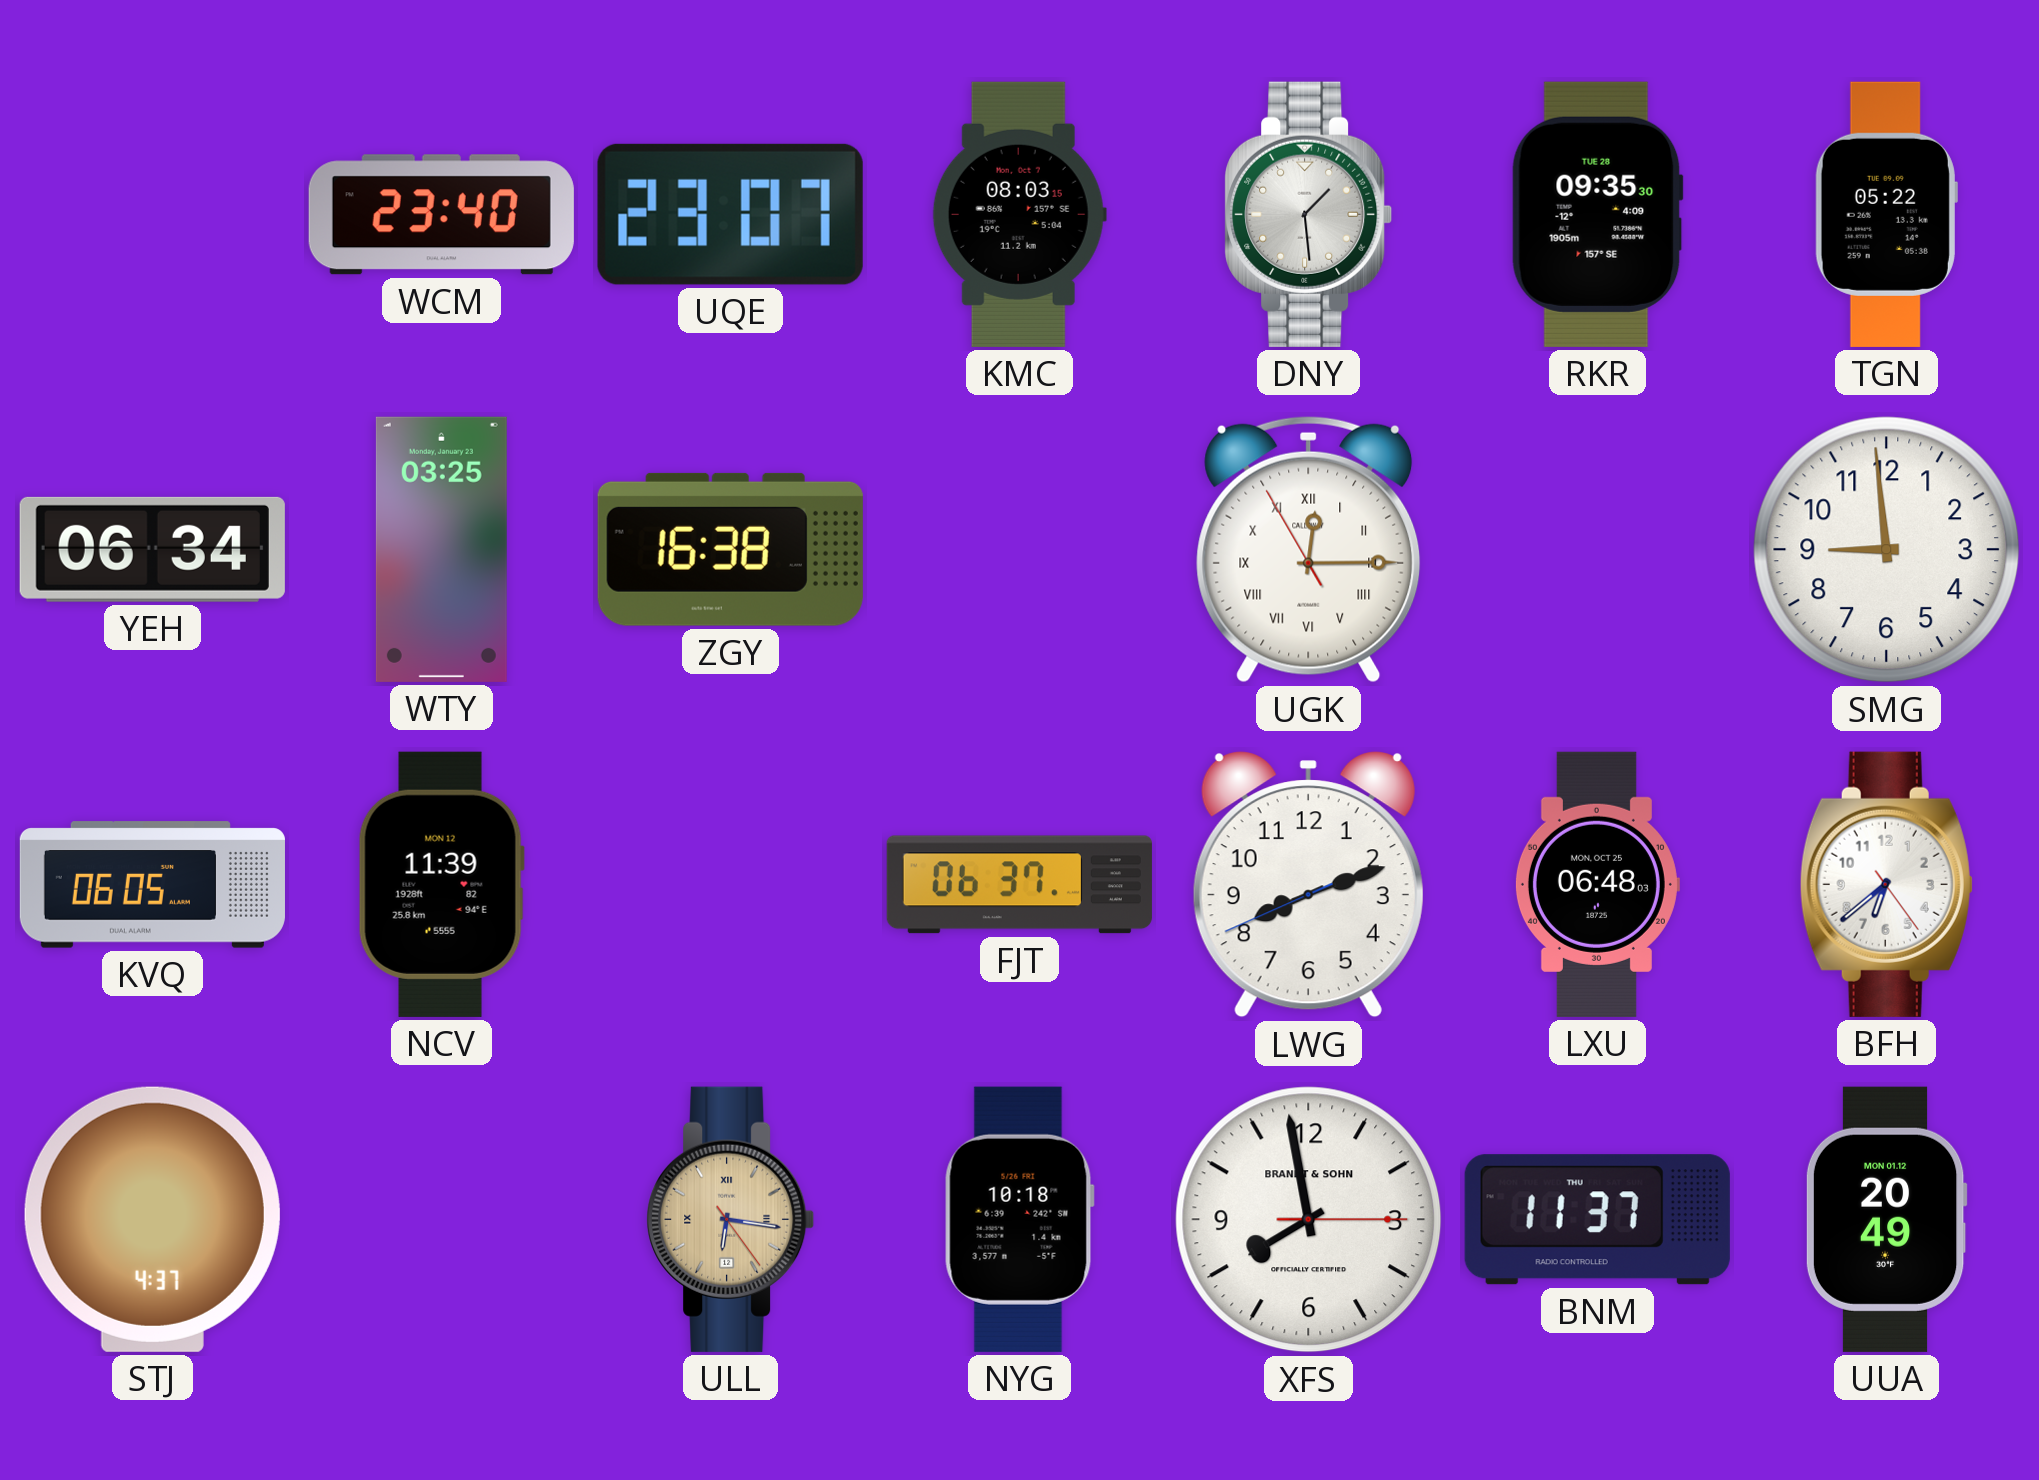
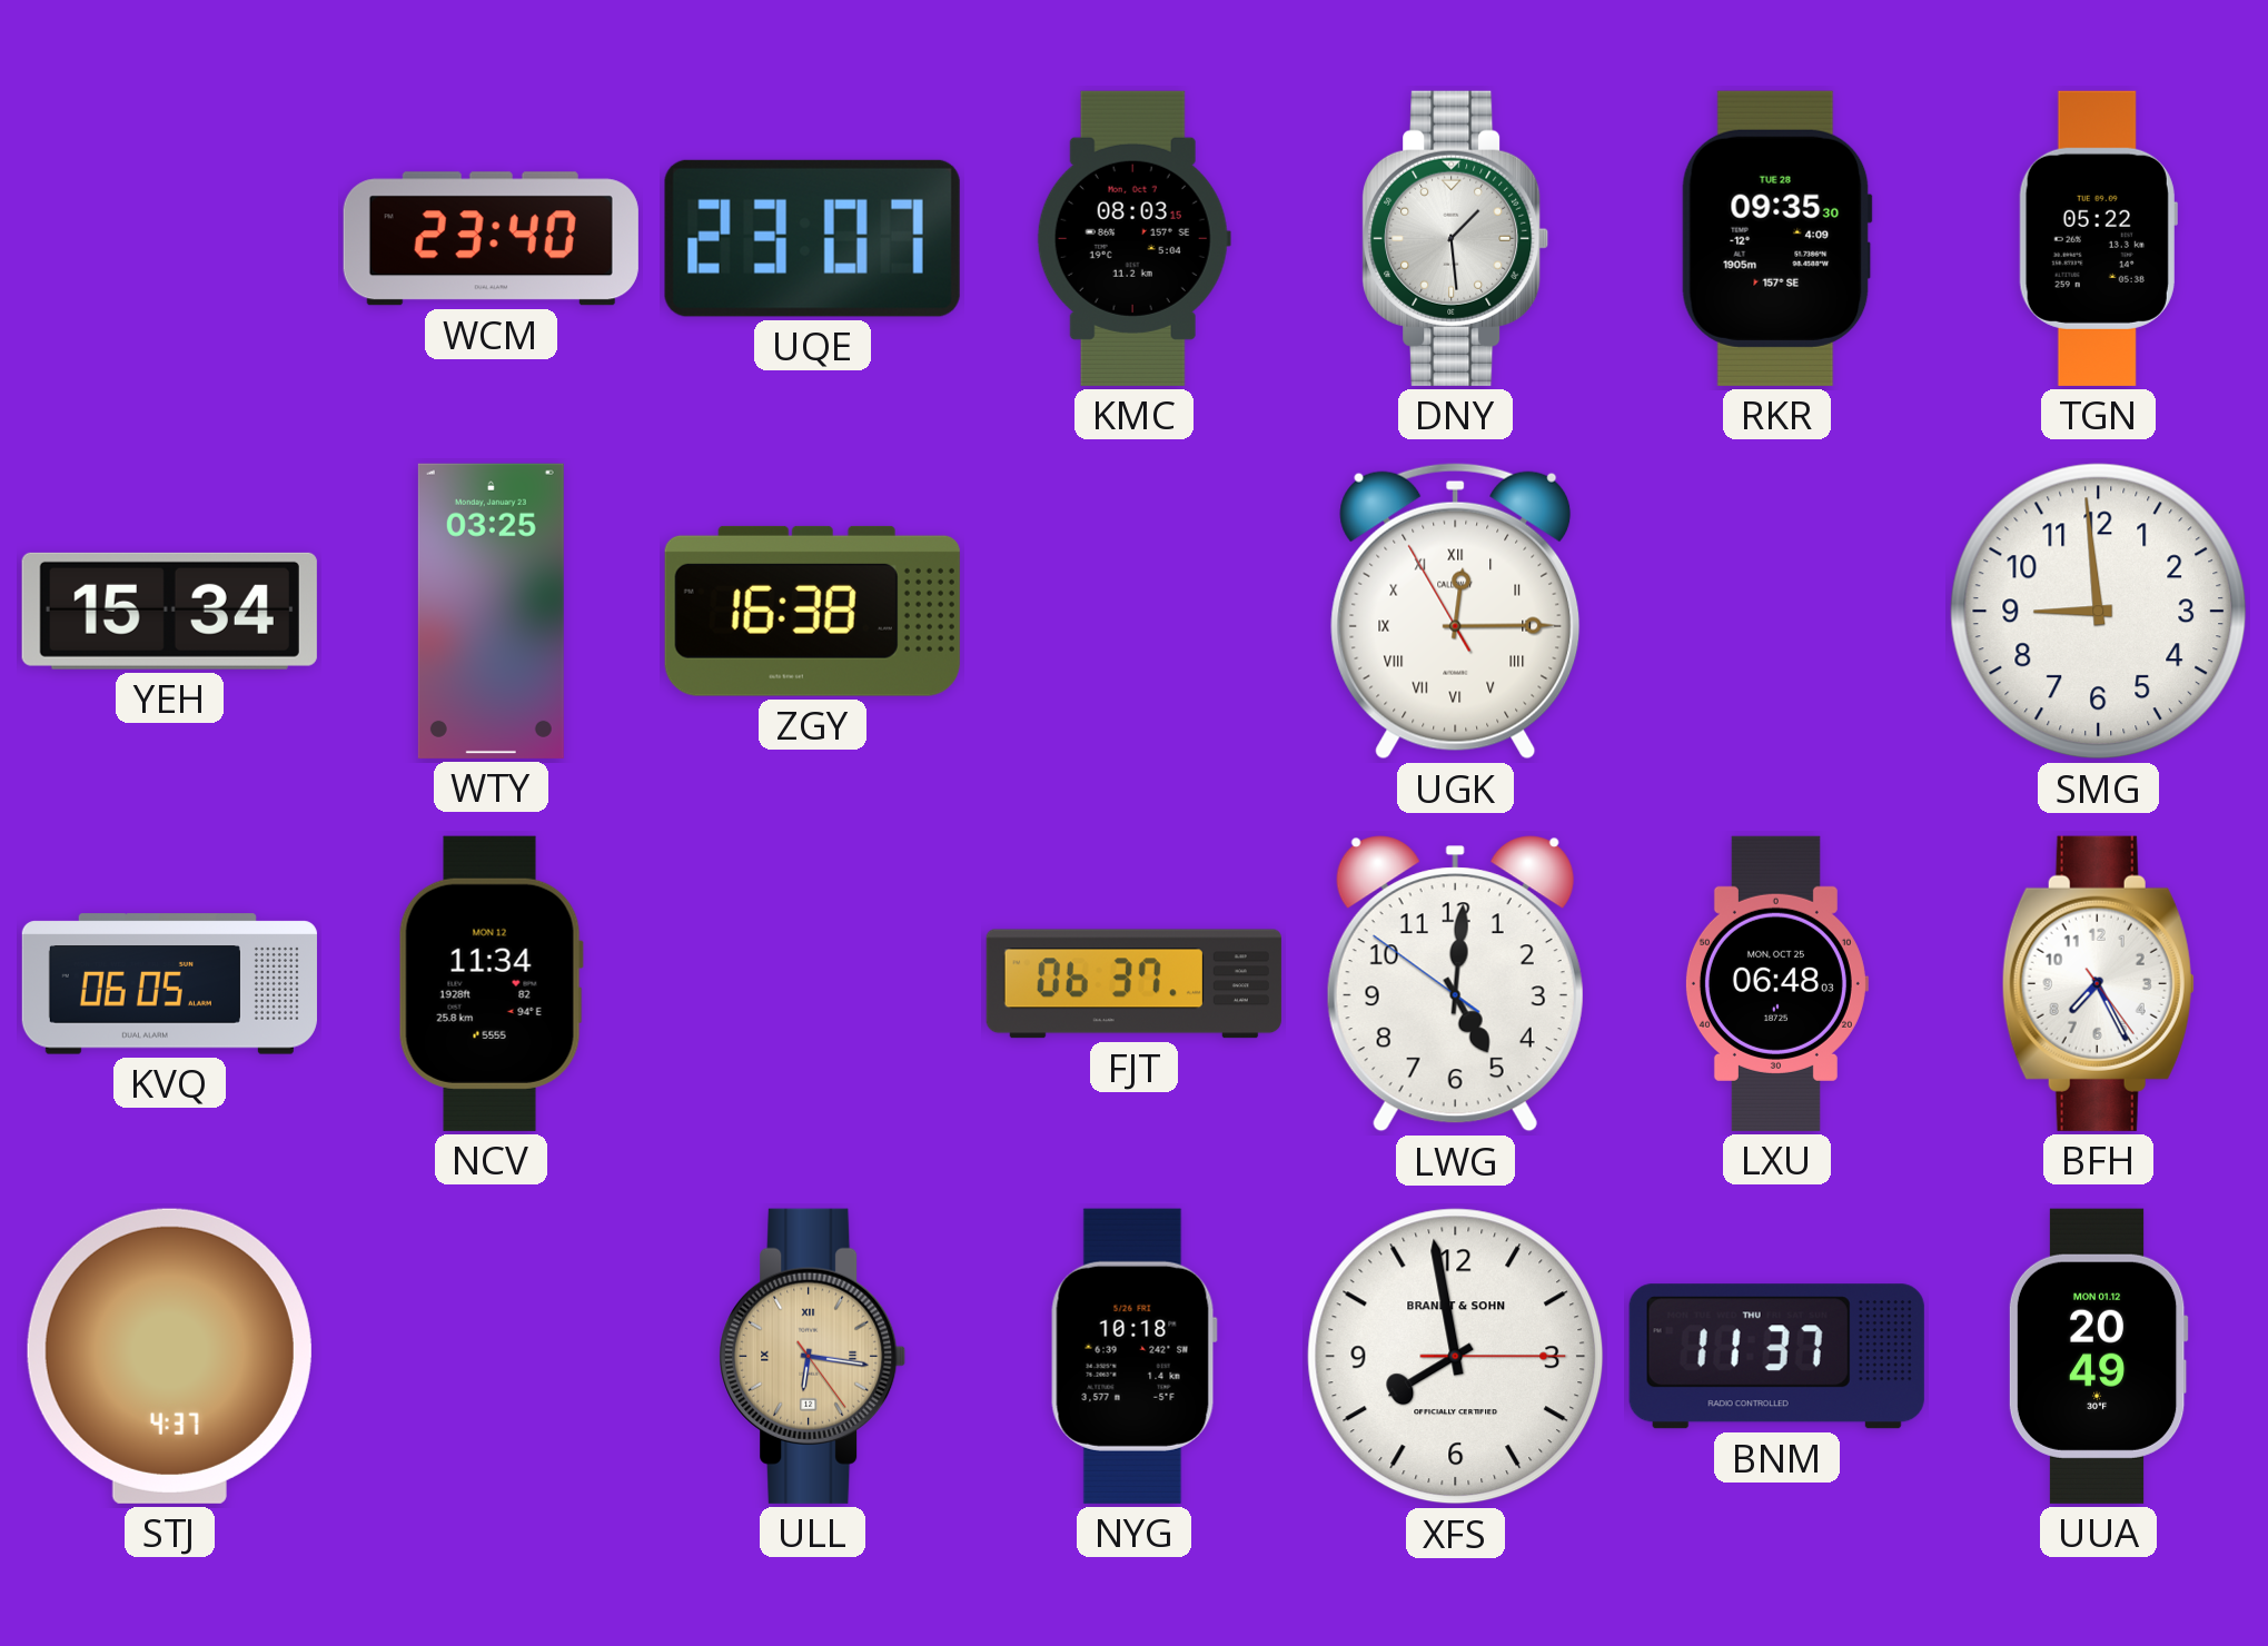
YEH: 06:34 -> 15:34
NCV: 11:39 -> 11:34
LWG: 8:11 -> 5:00
BFH: 6:38 -> 7:25
